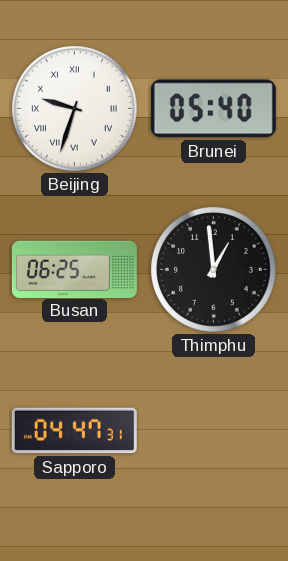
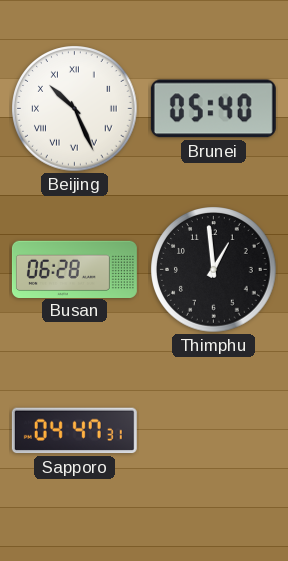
Beijing: 9:33 -> 10:26
Busan: 06:25 -> 06:28
